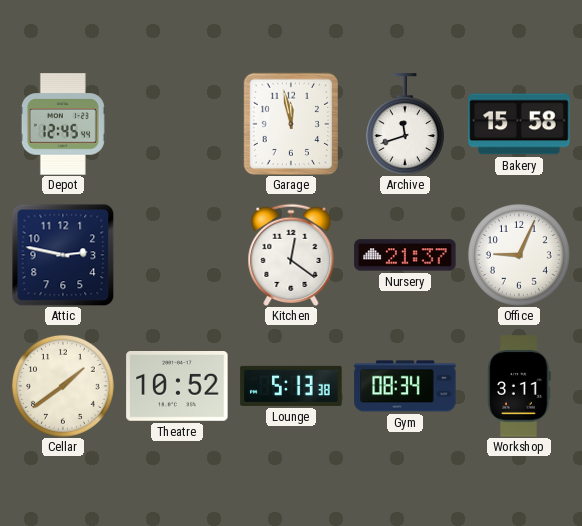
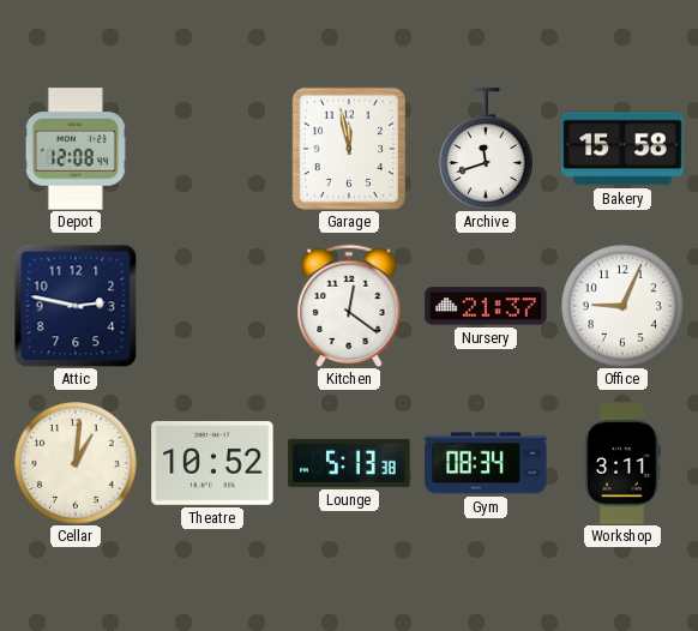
Depot: 12:45 -> 12:08
Cellar: 1:39 -> 1:01
